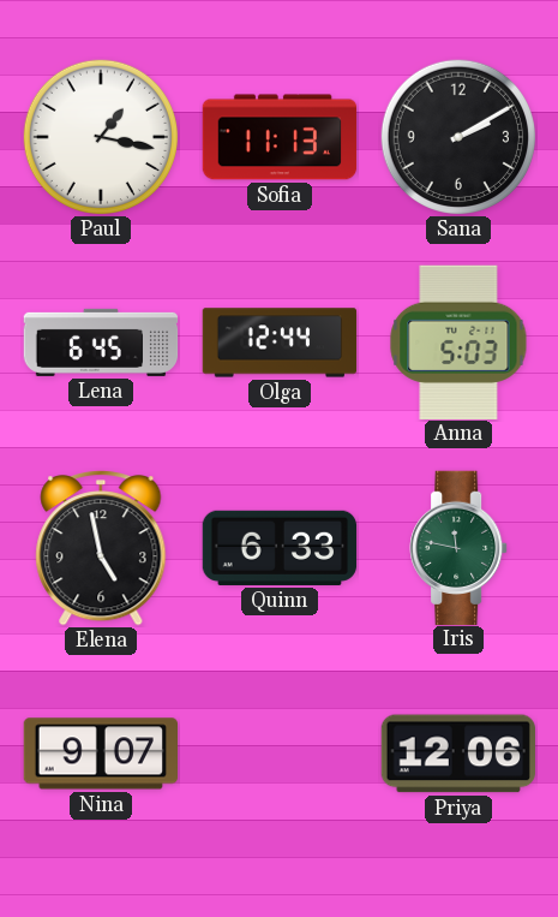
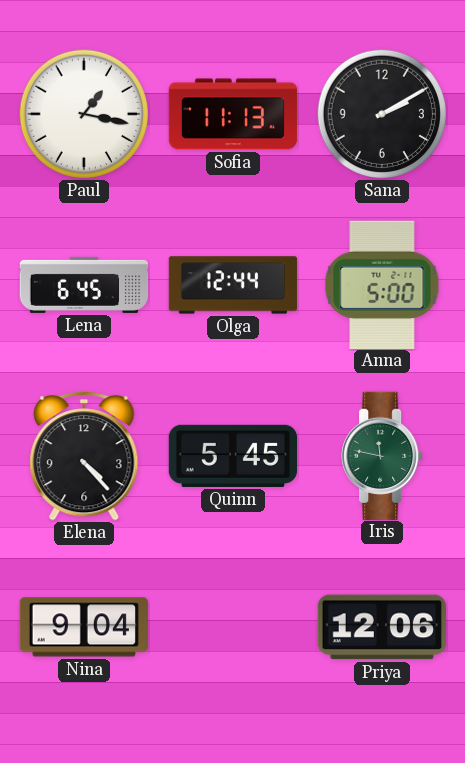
Anna: 5:03 -> 5:00
Elena: 4:58 -> 4:23
Quinn: 6:33 -> 5:45
Nina: 9:07 -> 9:04
